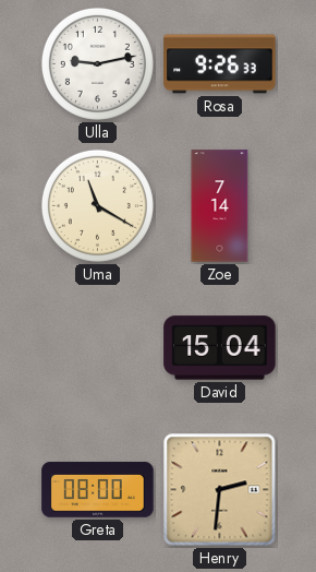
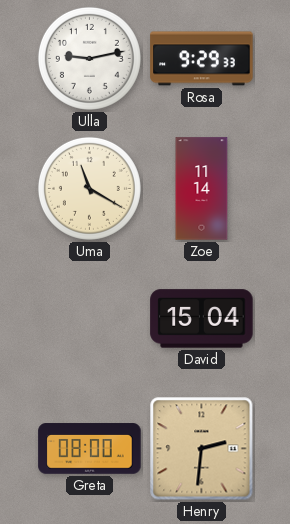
Rosa: 9:26 -> 9:29
Zoe: 7:14 -> 11:14
